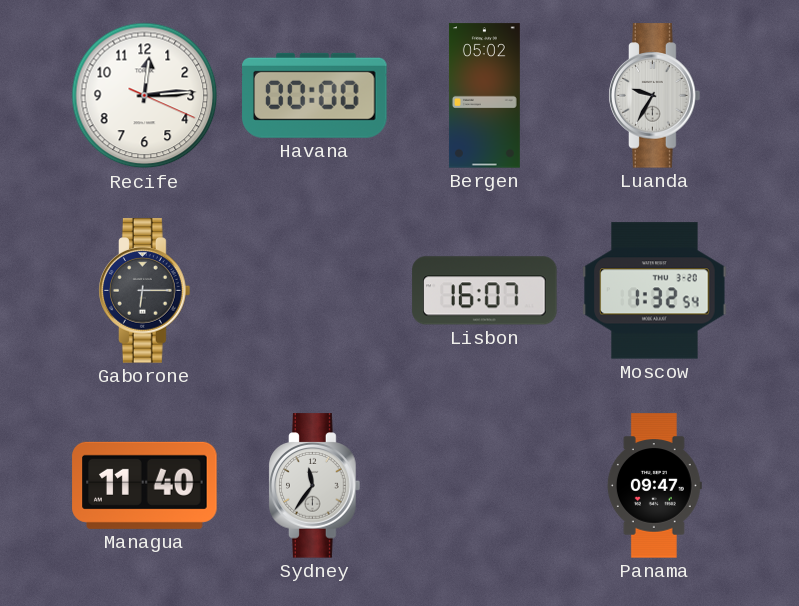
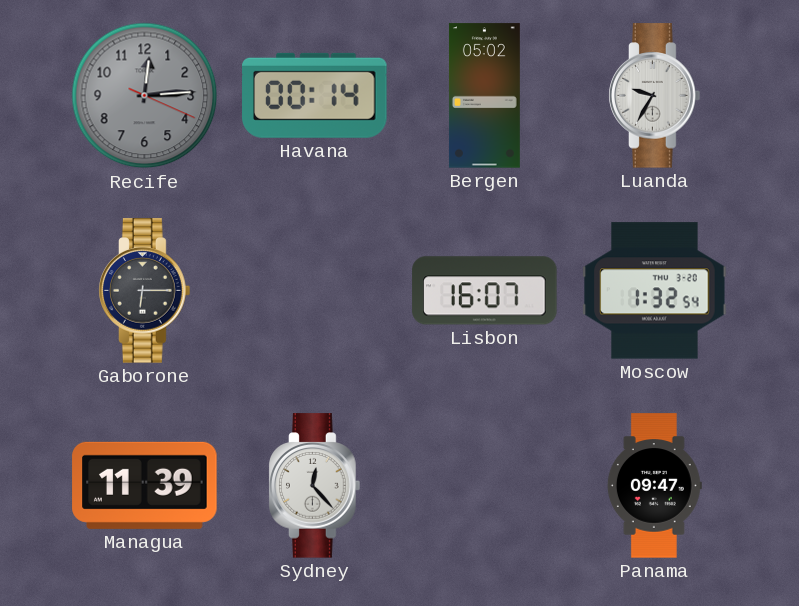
Recife dial: white -> grey
Havana: 00:00 -> 00:14
Managua: 11:40 -> 11:39
Sydney: 11:36 -> 12:23
